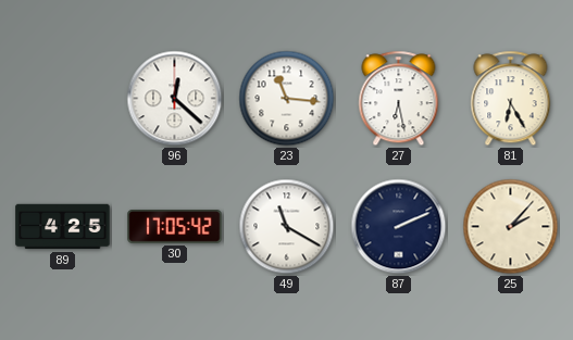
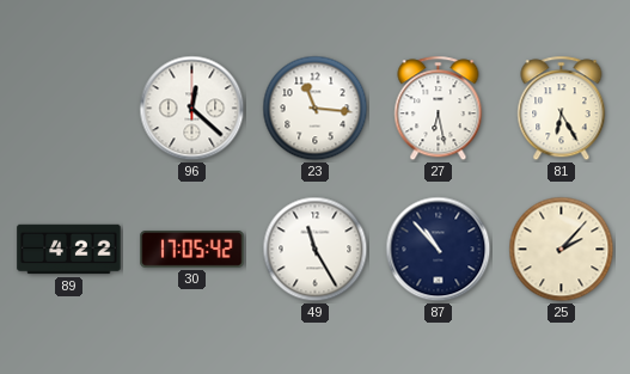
89: 4:25 -> 4:22
49: 11:20 -> 11:25
87: 2:11 -> 10:53
